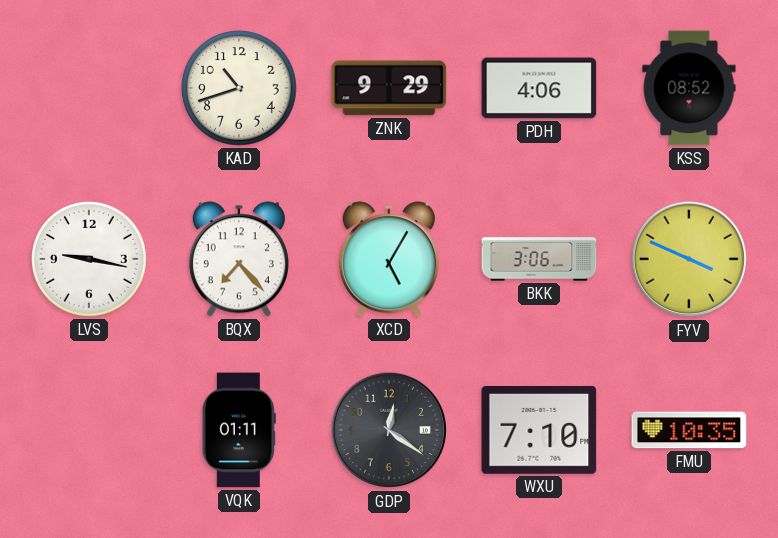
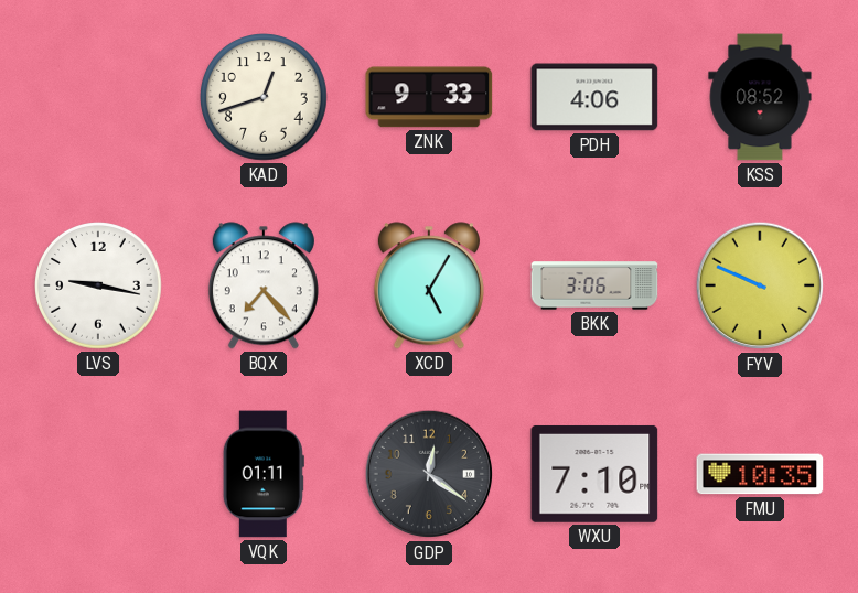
KAD: 10:42 -> 12:42
ZNK: 9:29 -> 9:33
FYV: 3:49 -> 9:49
